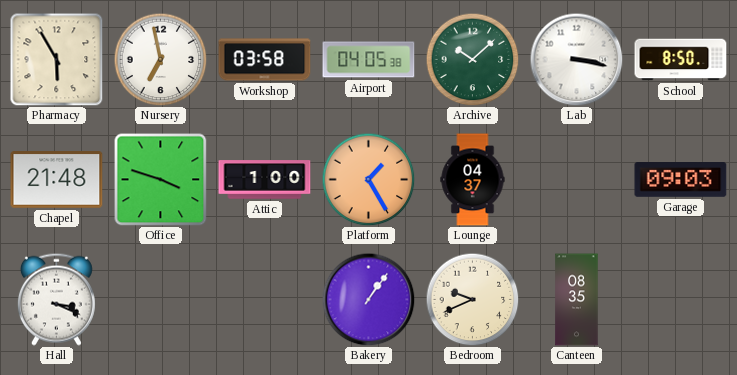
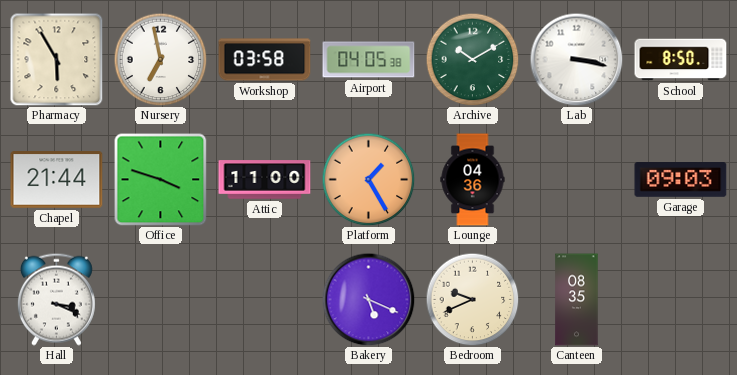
Archive: 10:08 -> 10:10
Chapel: 21:48 -> 21:44
Attic: 1:00 -> 11:00
Lounge: 04:37 -> 04:36
Bakery: 1:06 -> 5:19
